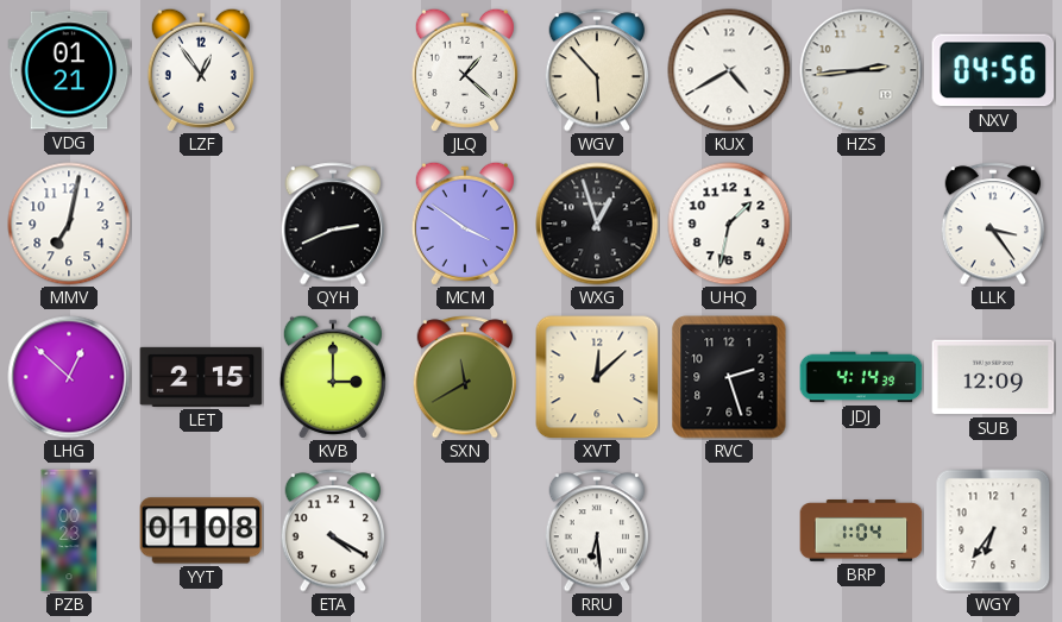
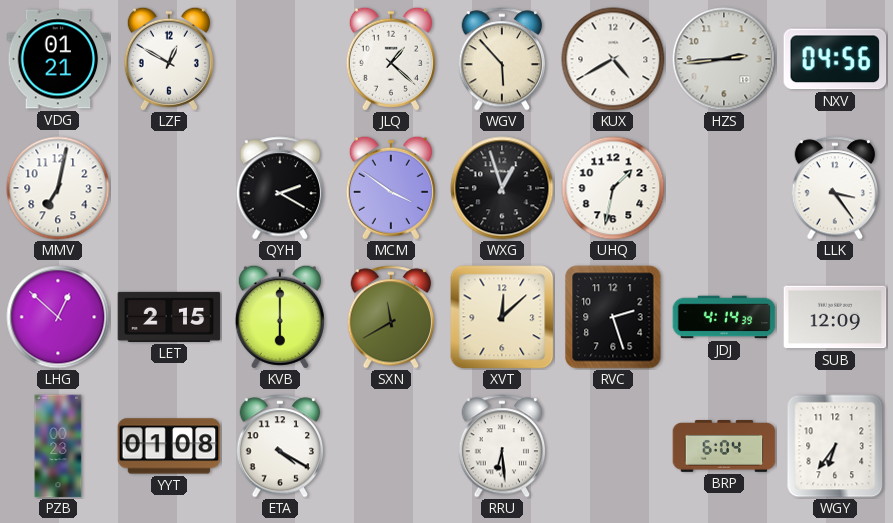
LZF: 12:54 -> 12:50
QYH: 2:41 -> 2:20
KVB: 3:00 -> 6:00
BRP: 1:04 -> 6:04
